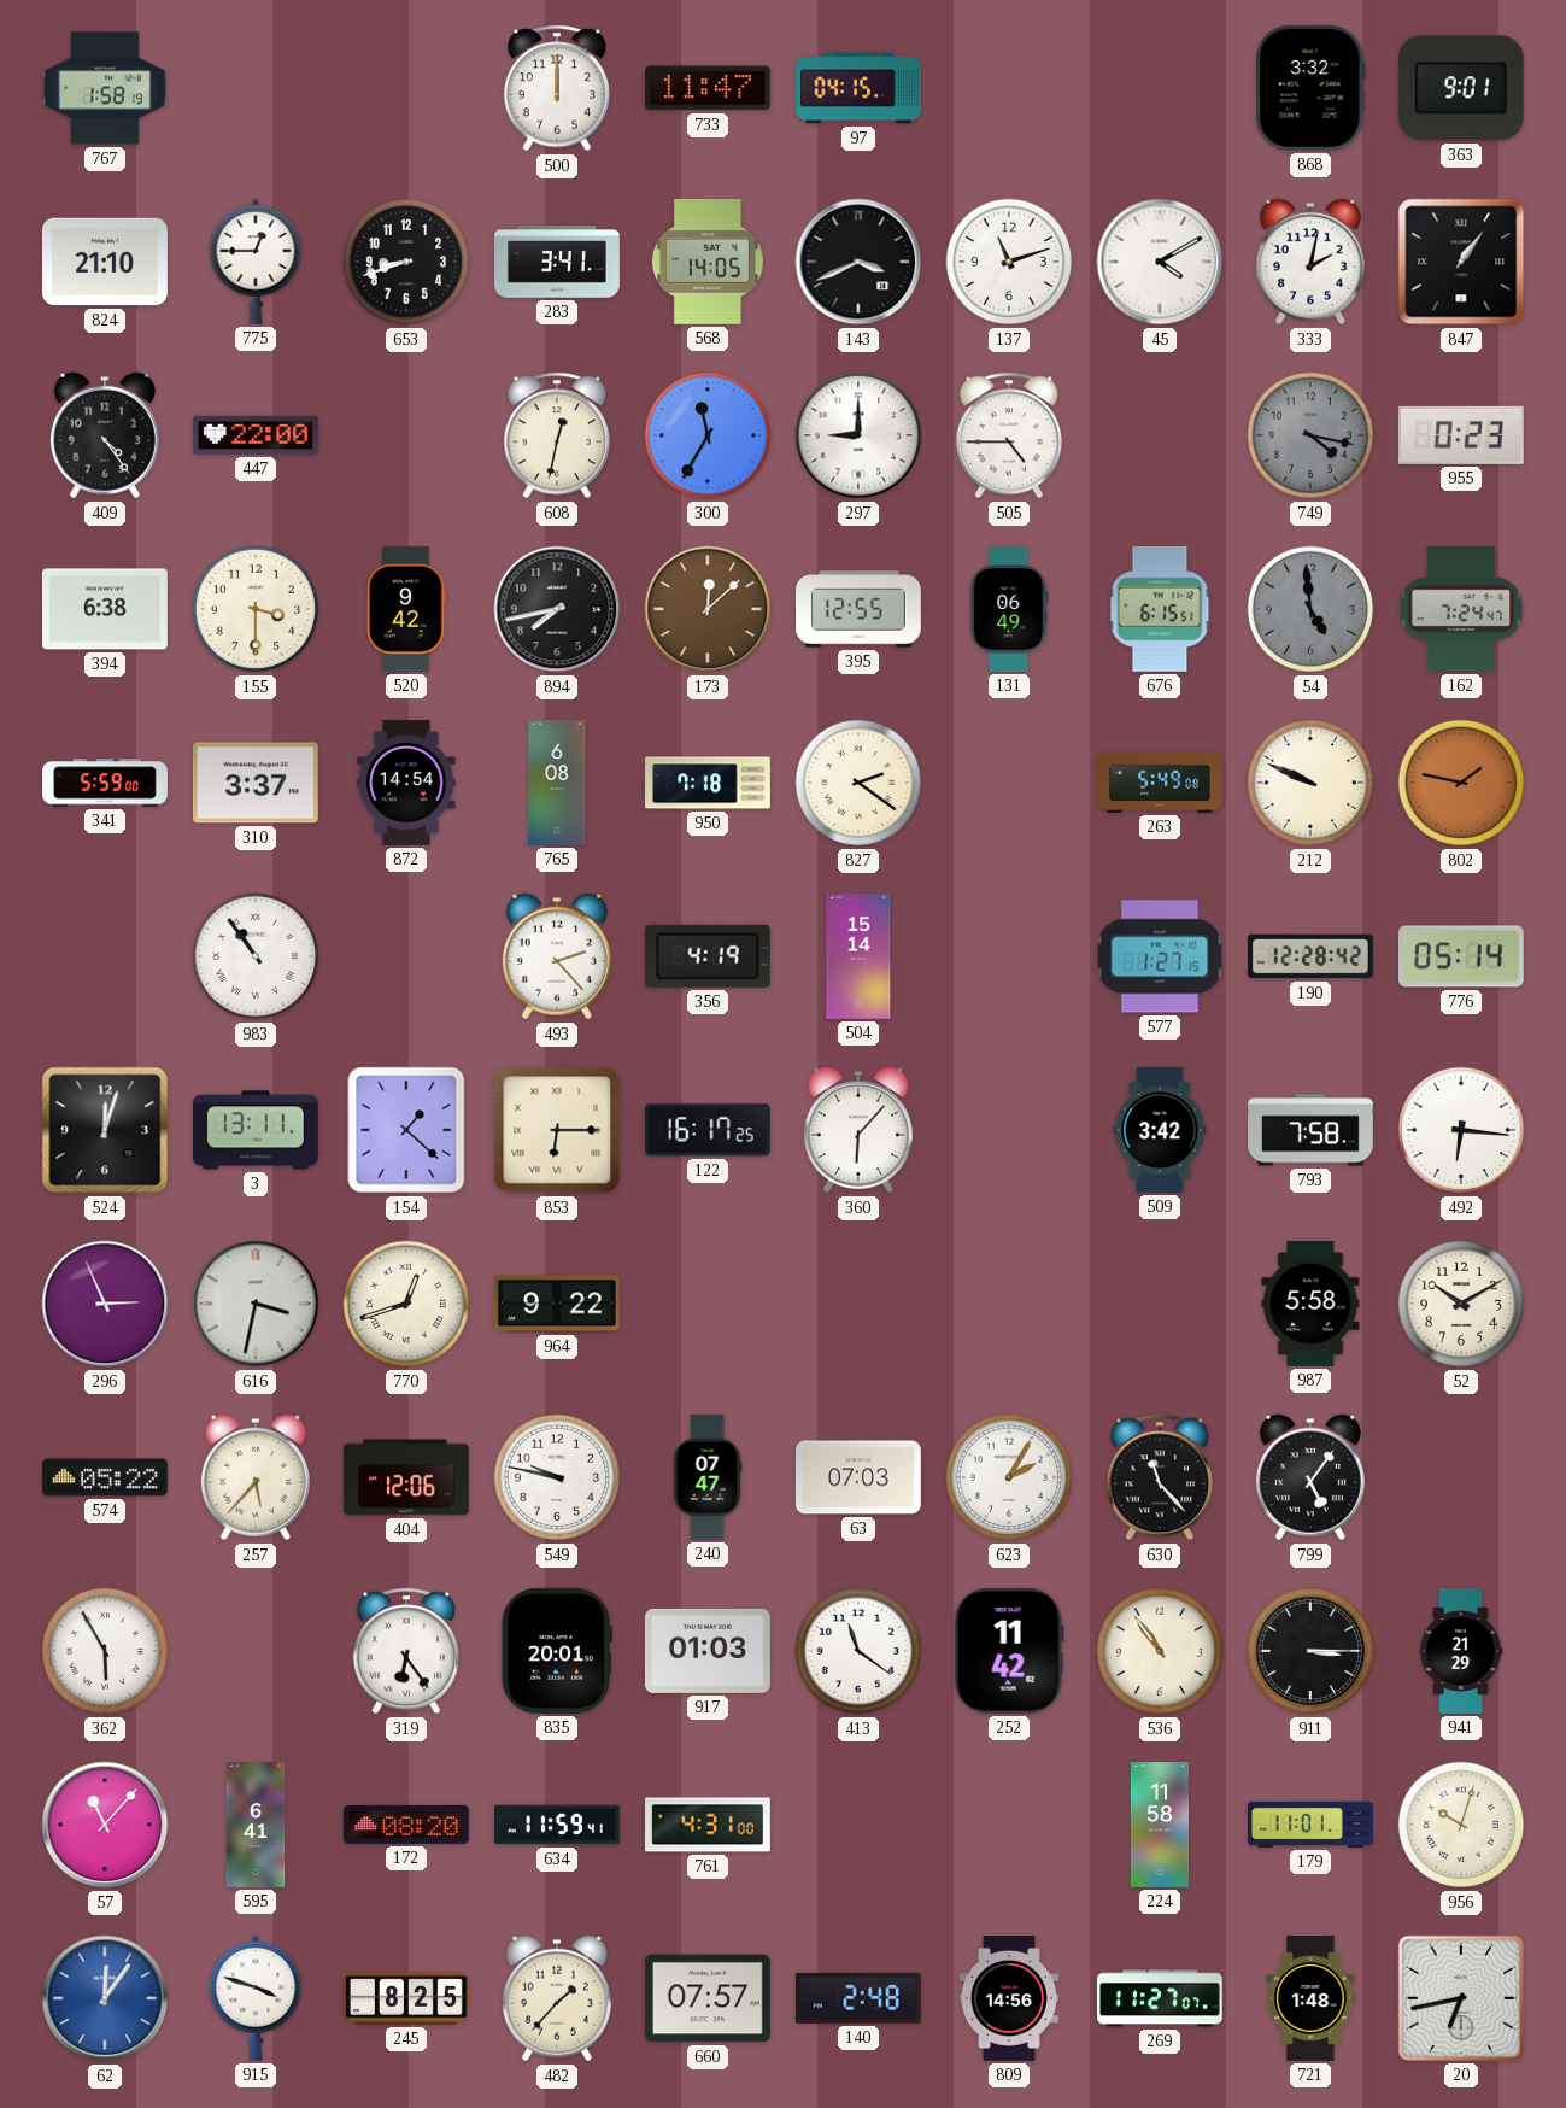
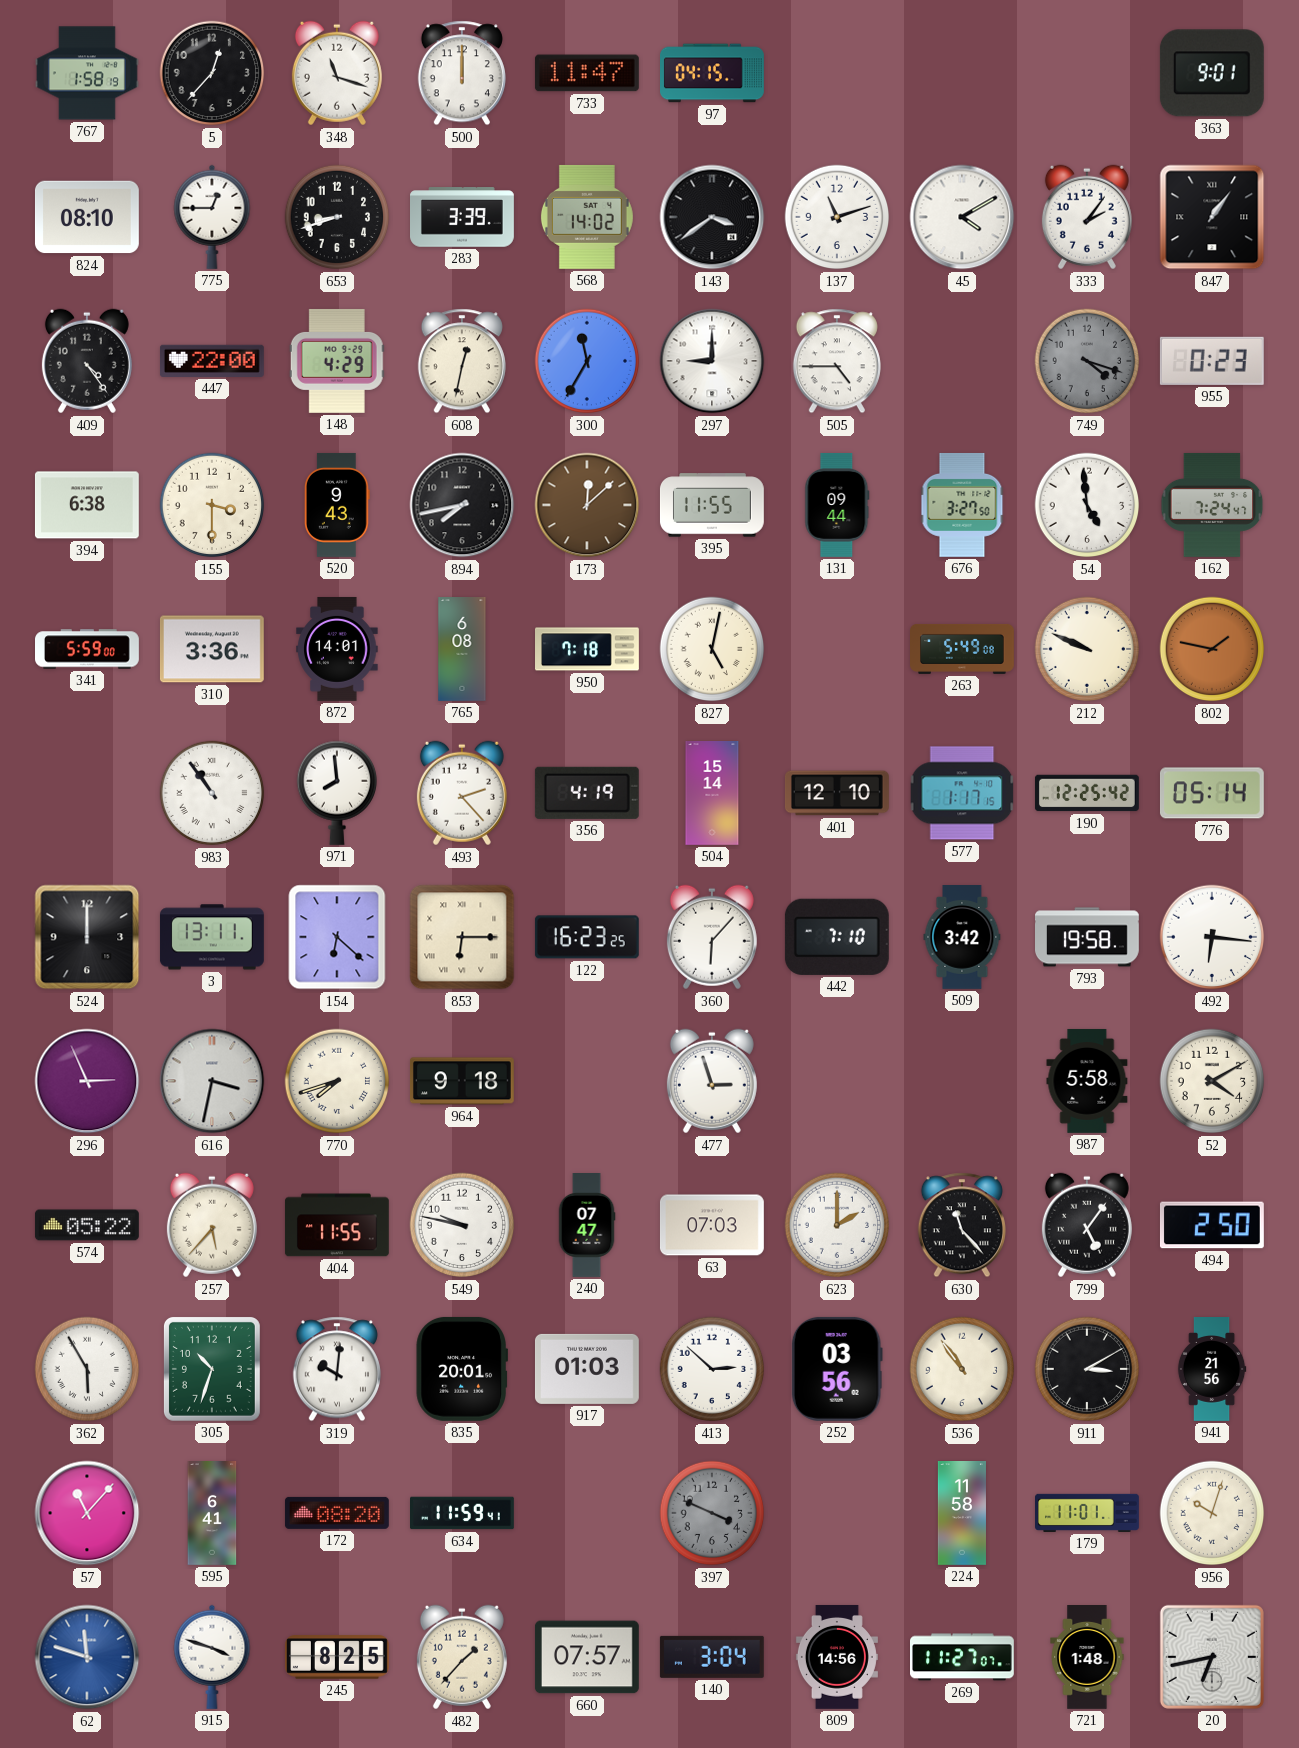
5: none -> 12:37
348: none -> 11:18
868: 3:32 -> none
824: 21:10 -> 08:10
283: 3:41 -> 3:39
568: 14:05 -> 14:02
143: 3:41 -> 3:39
333: 2:02 -> 2:06
148: none -> 4:29
749: 4:17 -> 4:18
520: 9:42 -> 9:43
395: 12:55 -> 11:55
131: 06:49 -> 09:44
676: 6:15 -> 3:27
54 dial: grey -> white
310: 3:37 -> 3:36
872: 14:54 -> 14:01
827: 2:21 -> 5:02
971: none -> 7:59
401: none -> 12:10
577: 1:27 -> 1:17
190: 12:28 -> 12:25
524: 12:03 -> 12:00
154: 1:22 -> 6:22
122: 16:17 -> 16:23
442: none -> 7:10
793: 7:58 -> 19:58
770: 12:42 -> 7:42
964: 9:22 -> 9:18
477: none -> 2:57
52: 10:10 -> 4:10
404: 12:06 -> 11:55
623: 2:05 -> 2:00
494: none -> 2:50
305: none -> 10:33
319: 6:24 -> 10:01
413: 11:21 -> 2:52
252: 11:42 -> 03:56
911: 3:15 -> 3:10
941: 21:29 -> 21:56
761: 4:31 -> none
397: none -> 3:49
62: 12:06 -> 11:48
140: 2:48 -> 3:04
